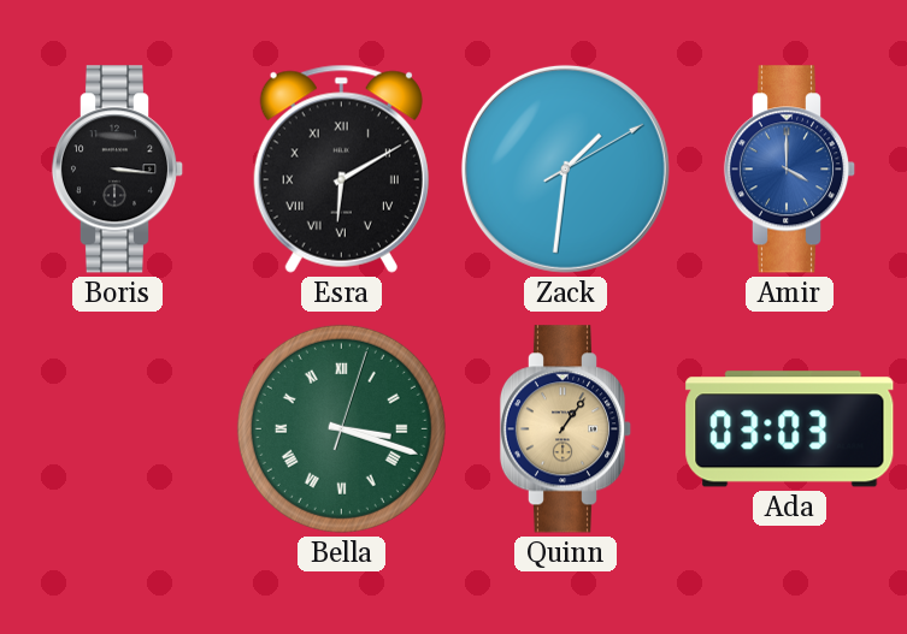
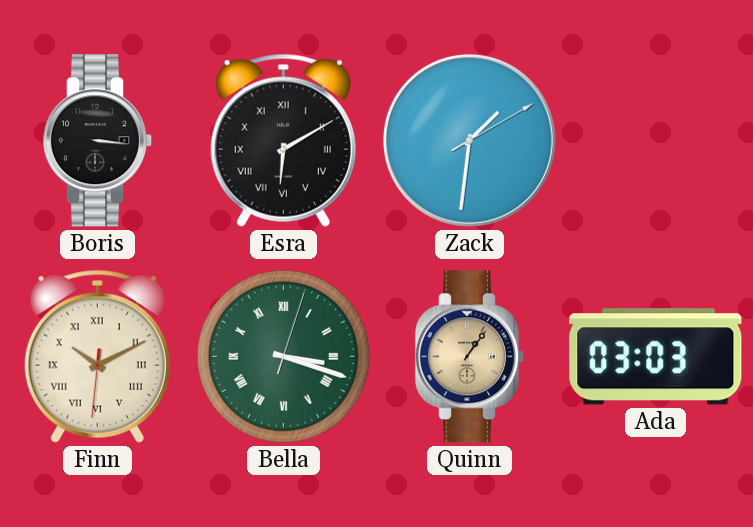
Amir: 4:00 -> none
Finn: none -> 10:10
